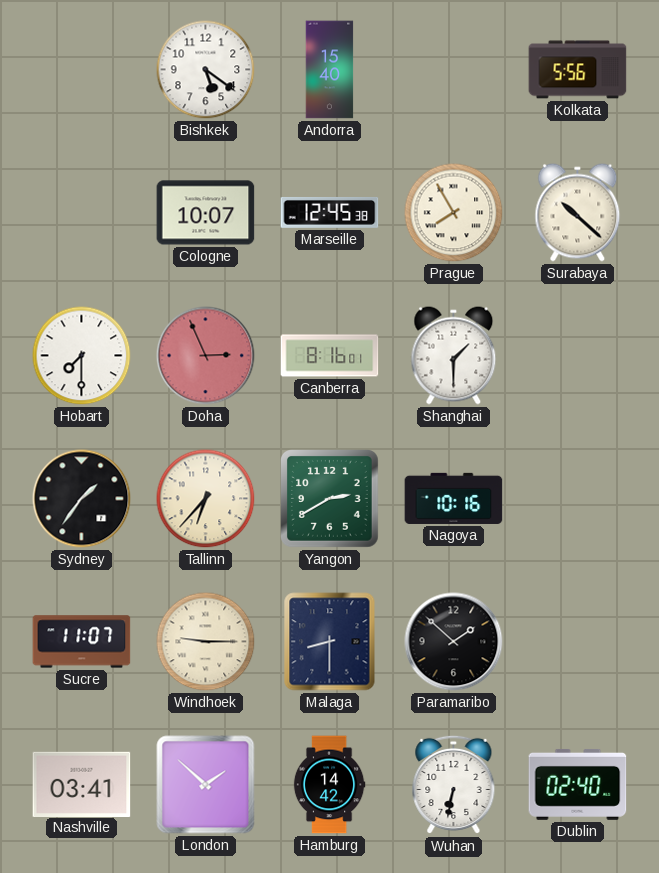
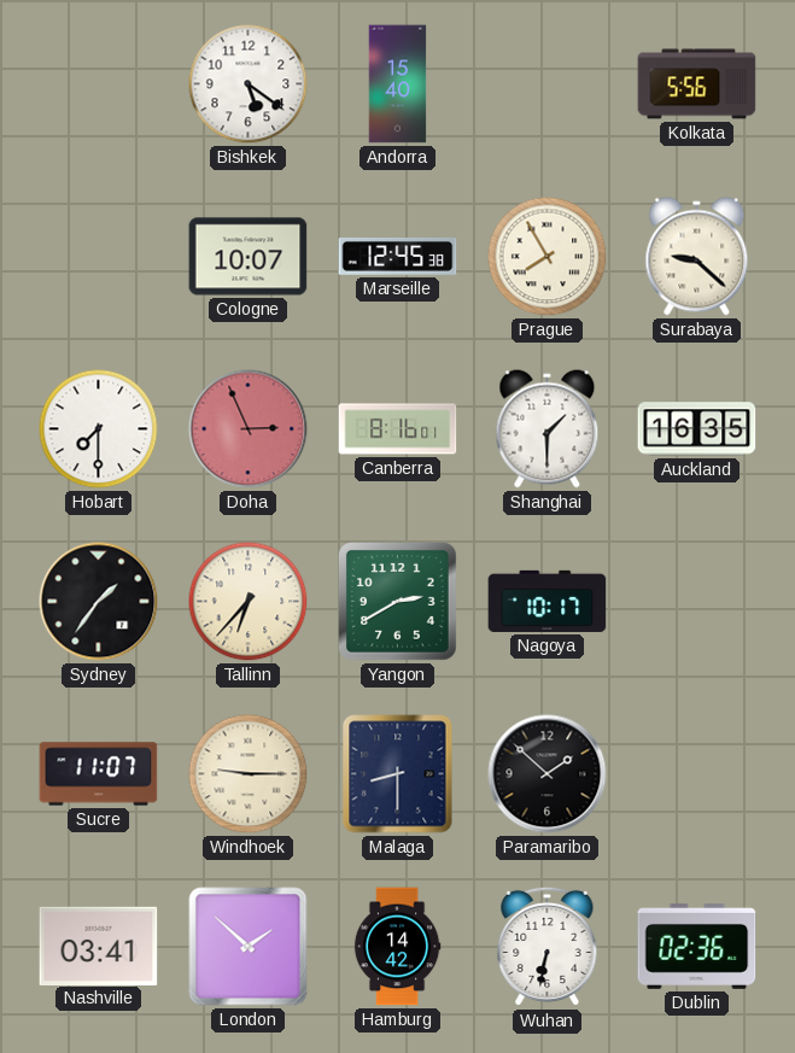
Surabaya: 10:22 -> 9:22
Auckland: none -> 16:35
Nagoya: 10:16 -> 10:17
Dublin: 02:40 -> 02:36
